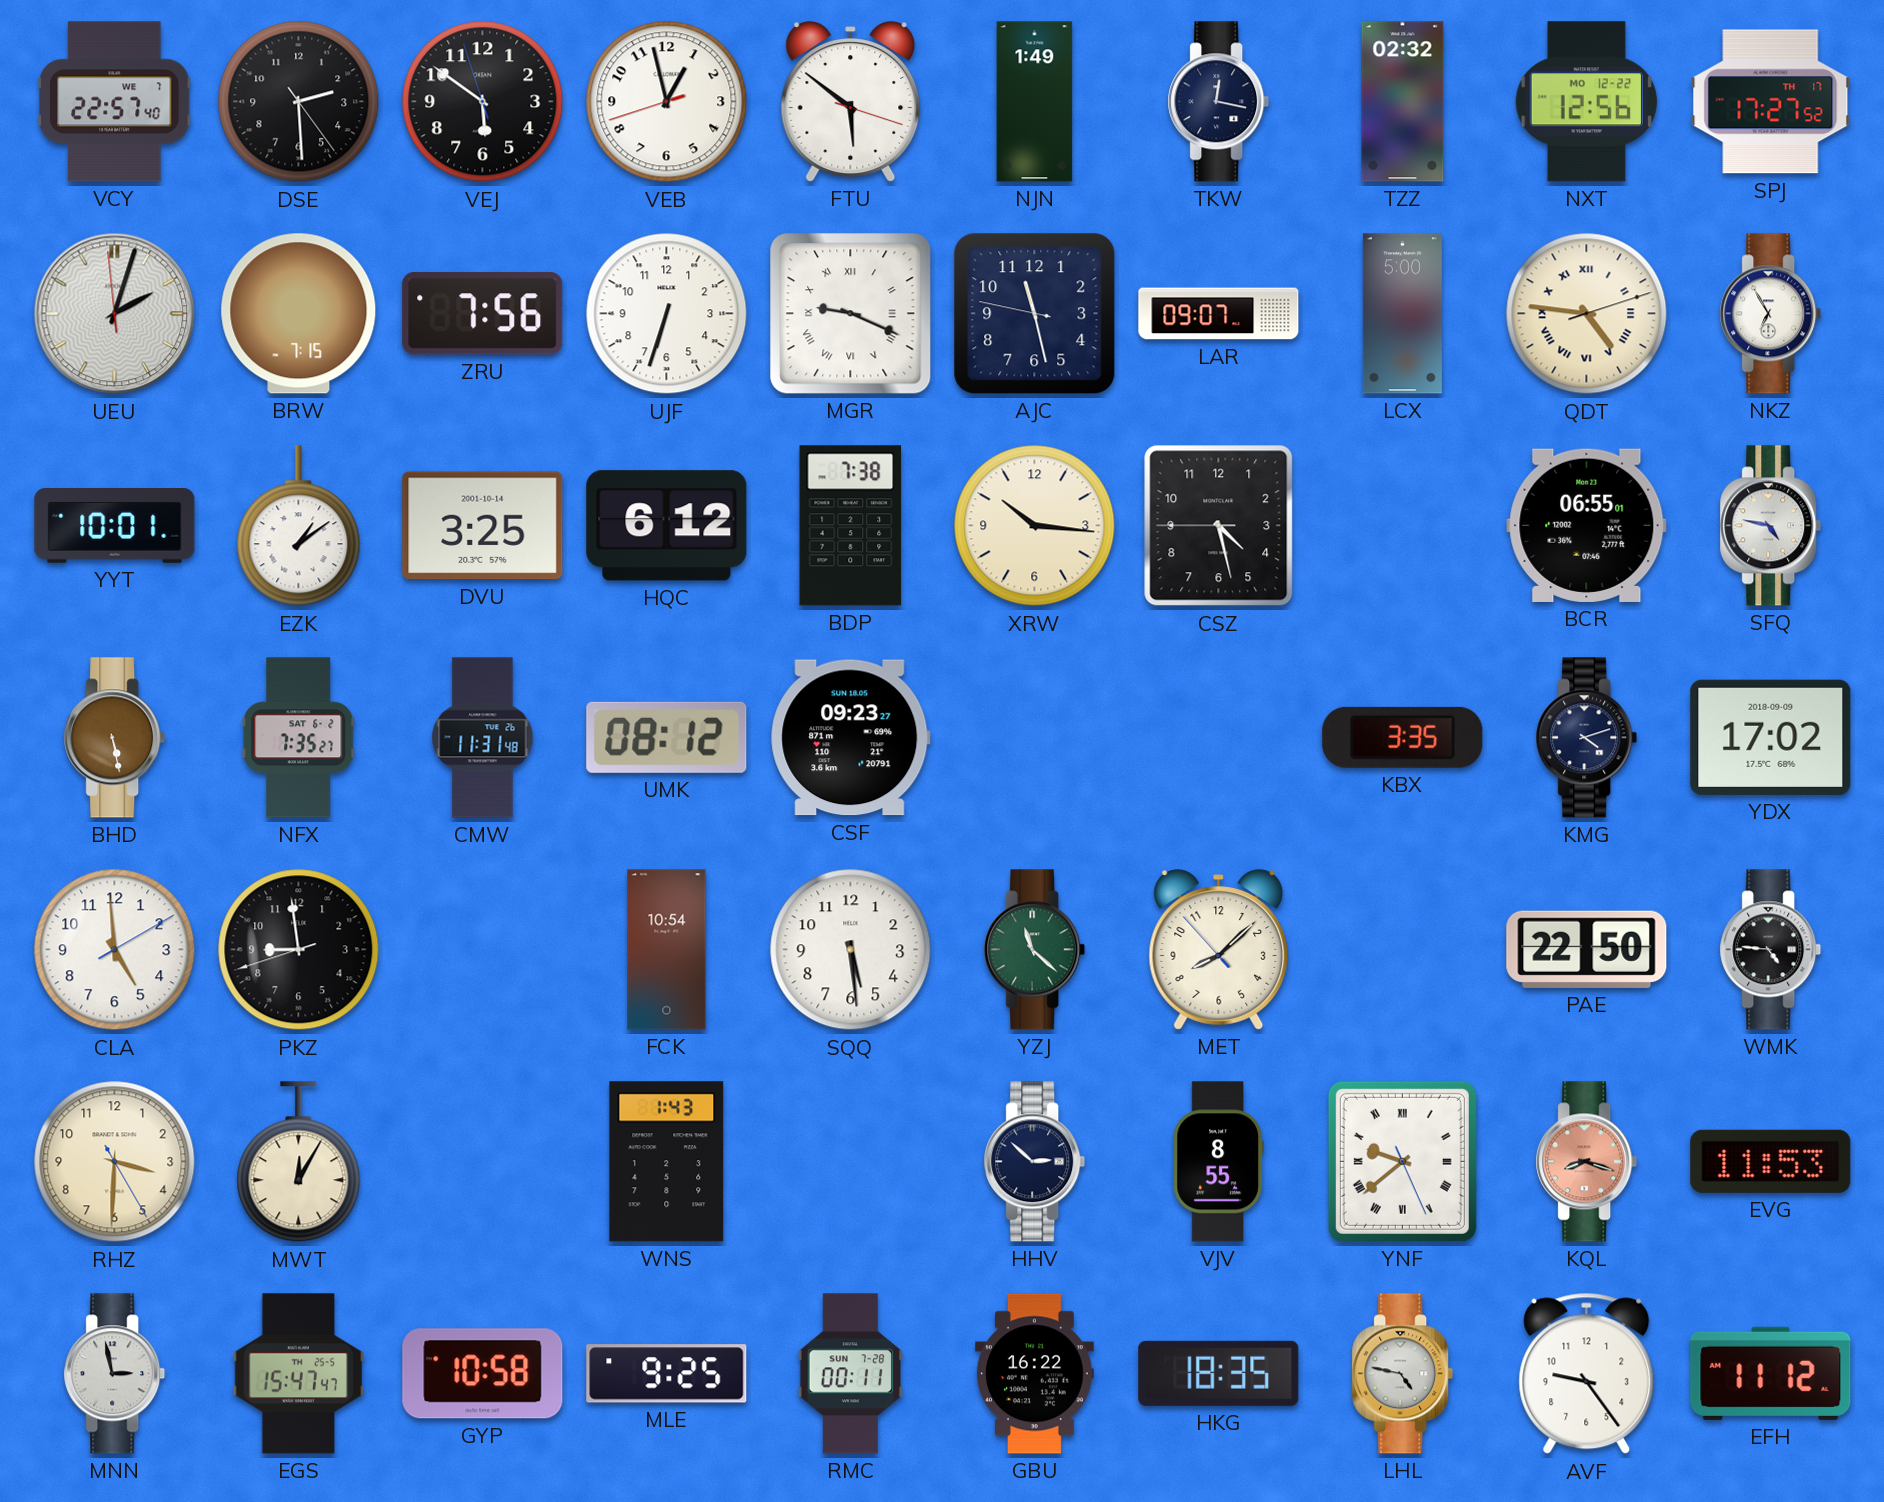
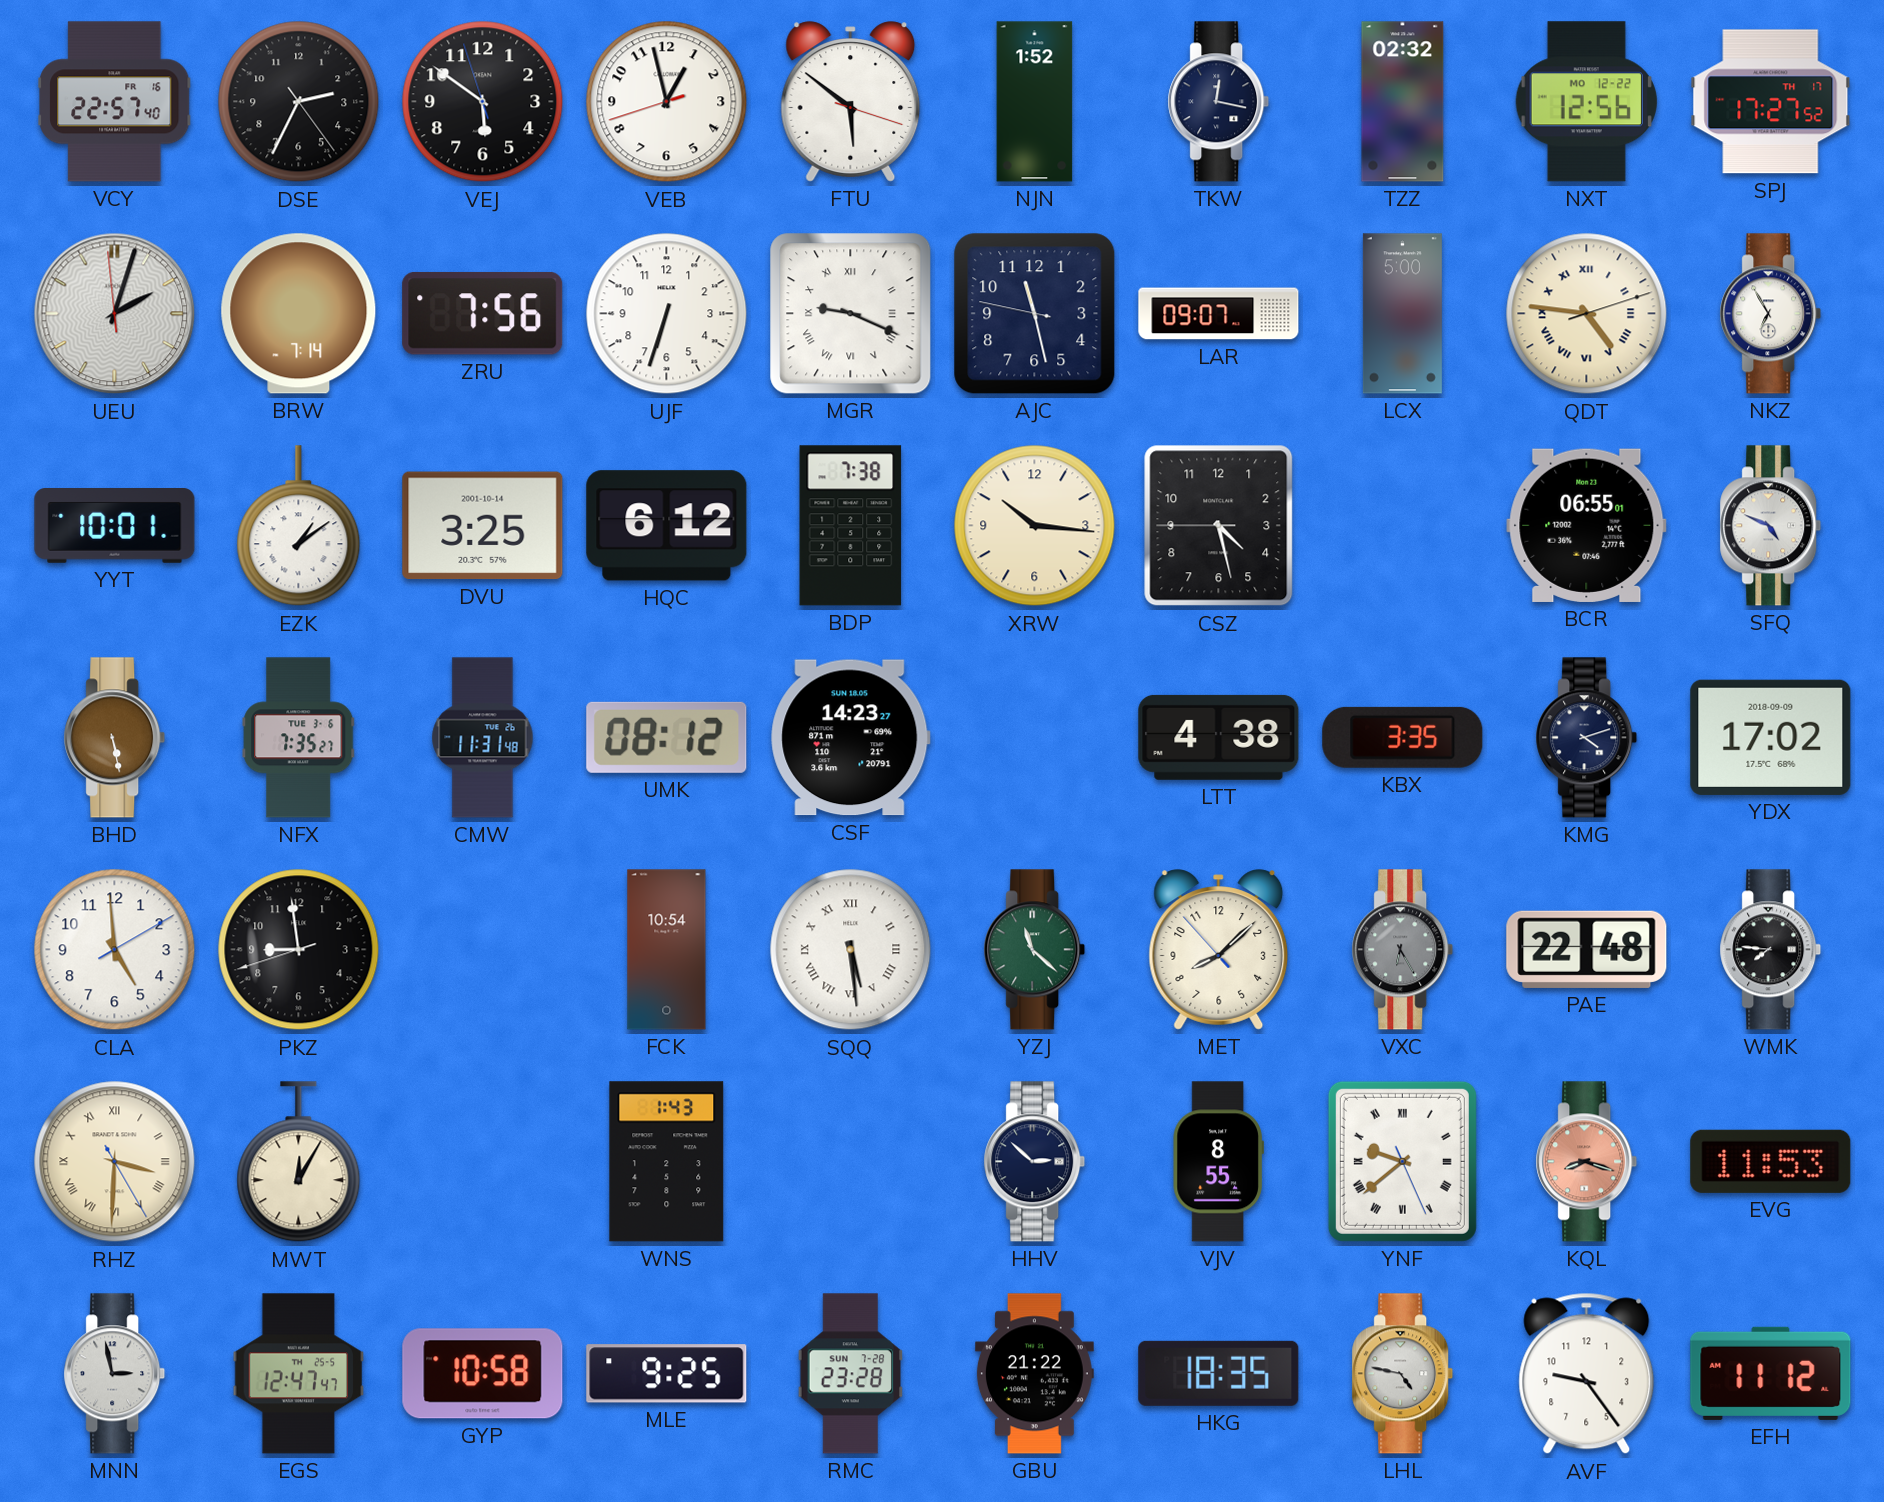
VCY date: WE 7 -> FR 16
DSE: 2:29 -> 2:34
NJN: 1:49 -> 1:52
BRW: 7:15 -> 7:14
SFQ: 4:47 -> 4:49
NFX date: SAT 6-2 -> TUE 3-6
CSF: 09:23 -> 14:23
LTT: none -> 4:38
SQQ numerals: Arabic -> Roman
VXC: none -> 6:25
PAE: 22:50 -> 22:48
WMK: 4:46 -> 7:46
RHZ numerals: Arabic -> Roman
EGS: 15:47 -> 12:47
RMC: 00:11 -> 23:28
GBU: 16:22 -> 21:22
